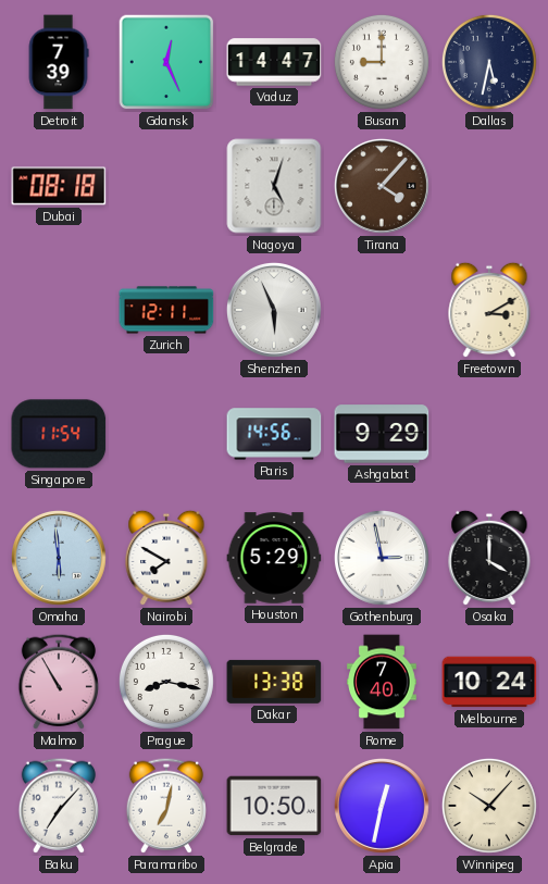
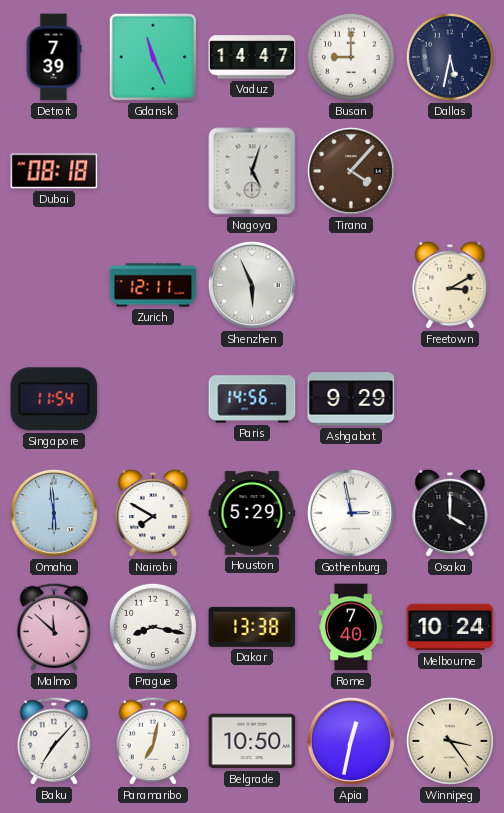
Gdansk: 12:26 -> 11:26
Malmo: 10:55 -> 11:52
Winnipeg: 10:07 -> 3:24
